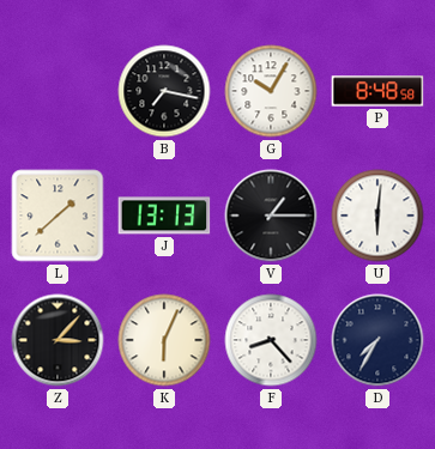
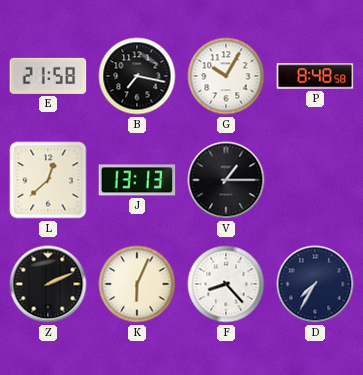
E: none -> 21:58
L: 1:38 -> 12:38
U: 6:01 -> none
Z: 3:07 -> 2:11
